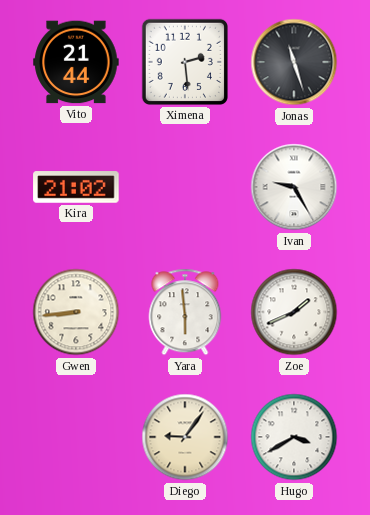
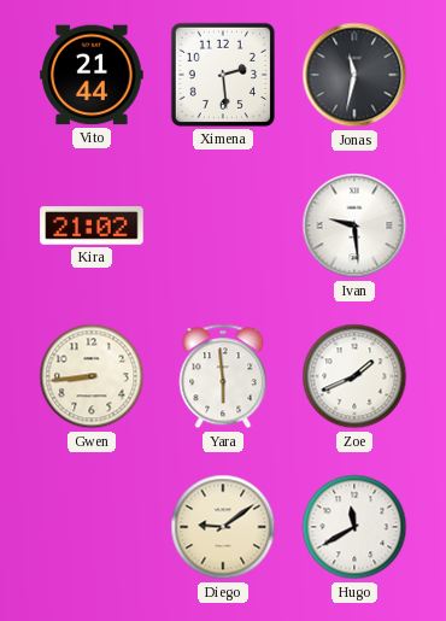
Jonas: 11:27 -> 11:32
Ivan: 9:25 -> 9:29
Diego: 9:06 -> 9:09
Hugo: 3:40 -> 11:40
